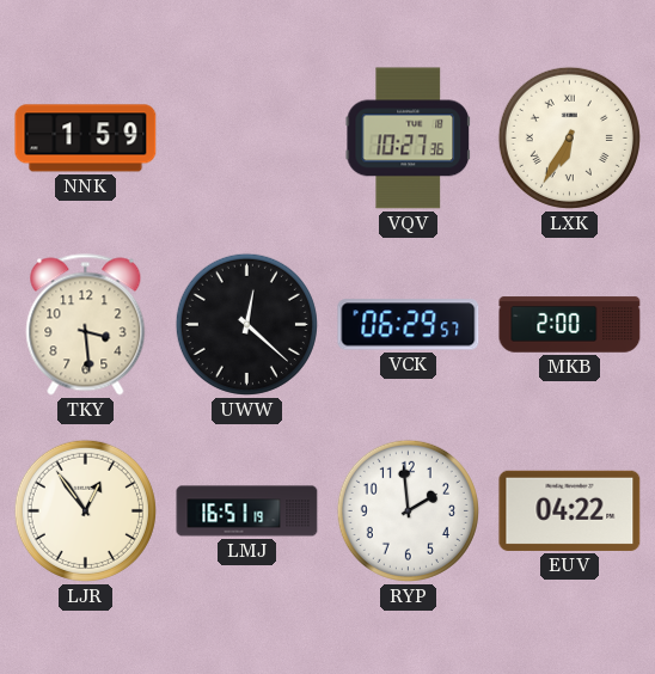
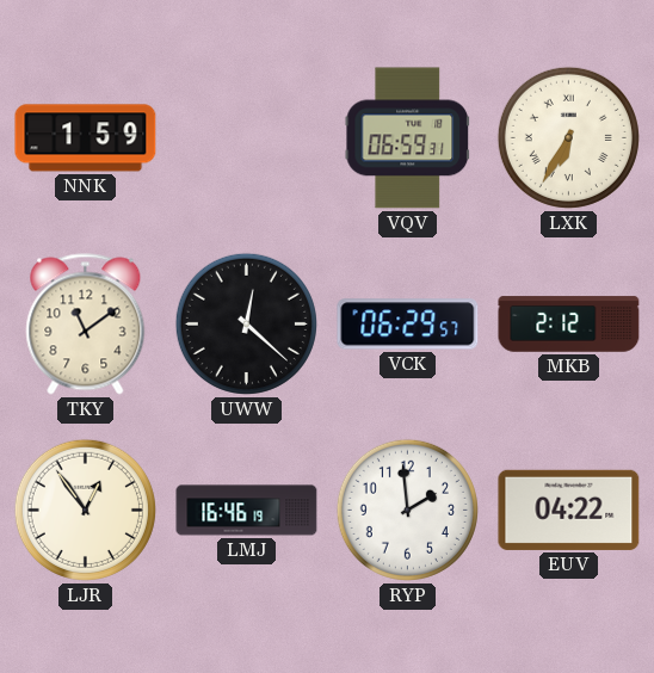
VQV: 10:27 -> 06:59
TKY: 3:29 -> 11:09
MKB: 2:00 -> 2:12
LMJ: 16:51 -> 16:46
